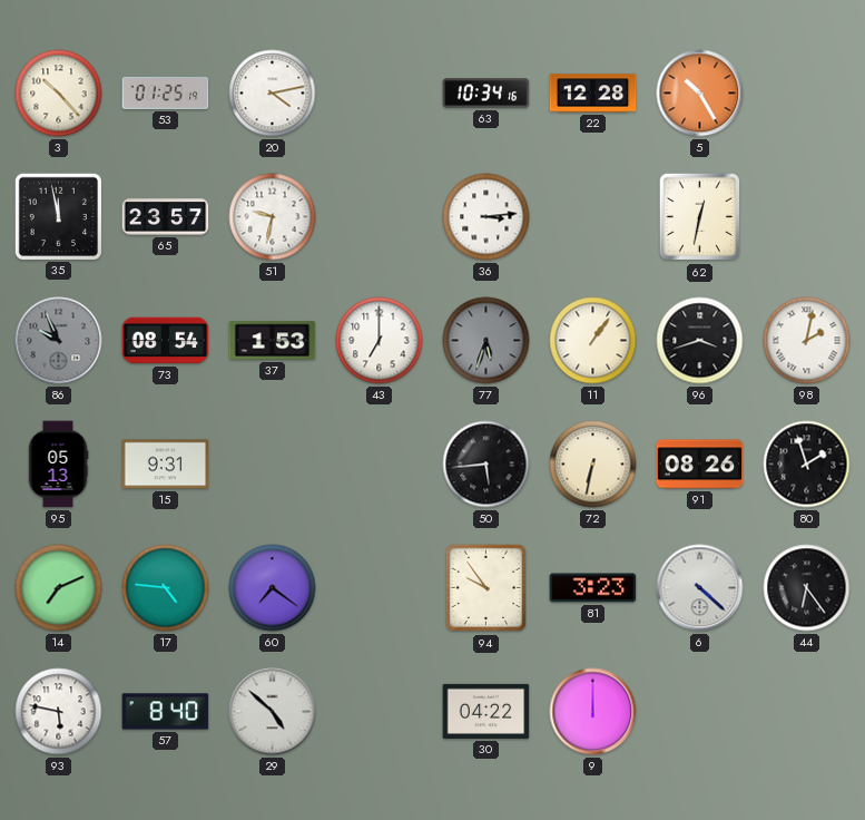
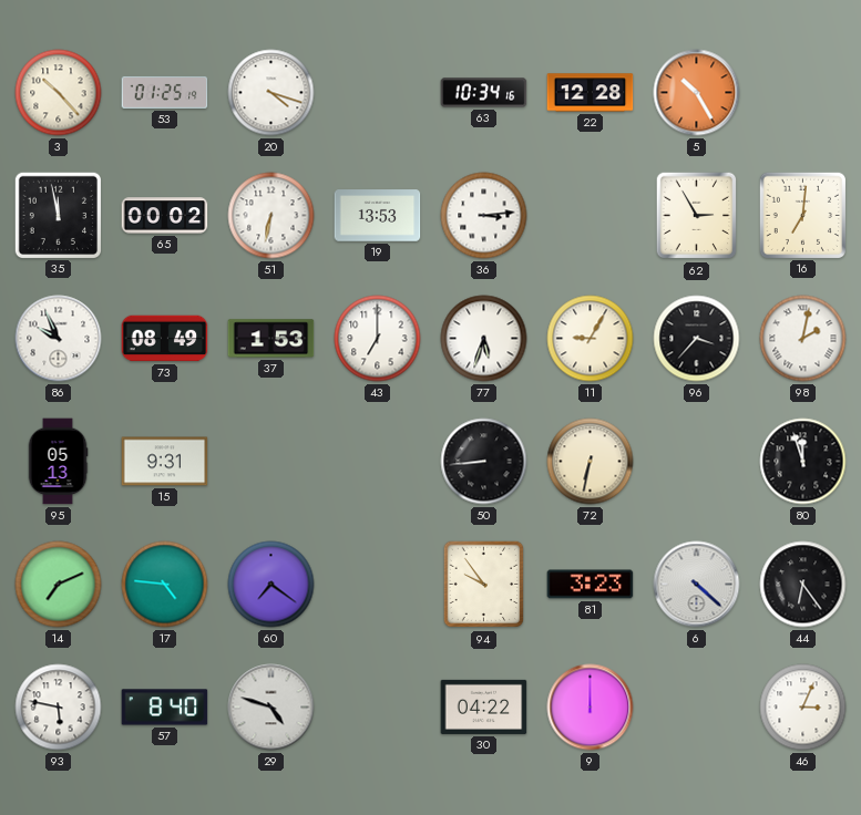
20: 4:13 -> 4:18
65: 23:57 -> 00:02
51: 9:32 -> 6:32
19: none -> 13:53
62: 12:32 -> 2:55
16: none -> 7:01
86 dial: grey -> white
73: 08:54 -> 08:49
77 dial: grey -> white
11: 1:06 -> 9:05
96: 3:42 -> 3:37
50: 5:44 -> 8:44
91: 08:26 -> none
80: 1:57 -> 11:57
29: 4:52 -> 4:48
46: none -> 3:04
